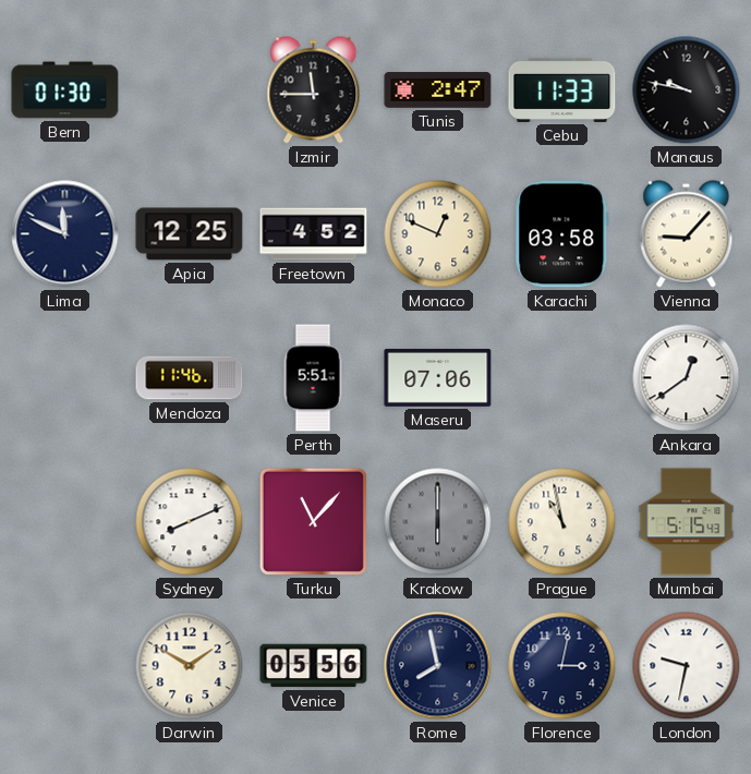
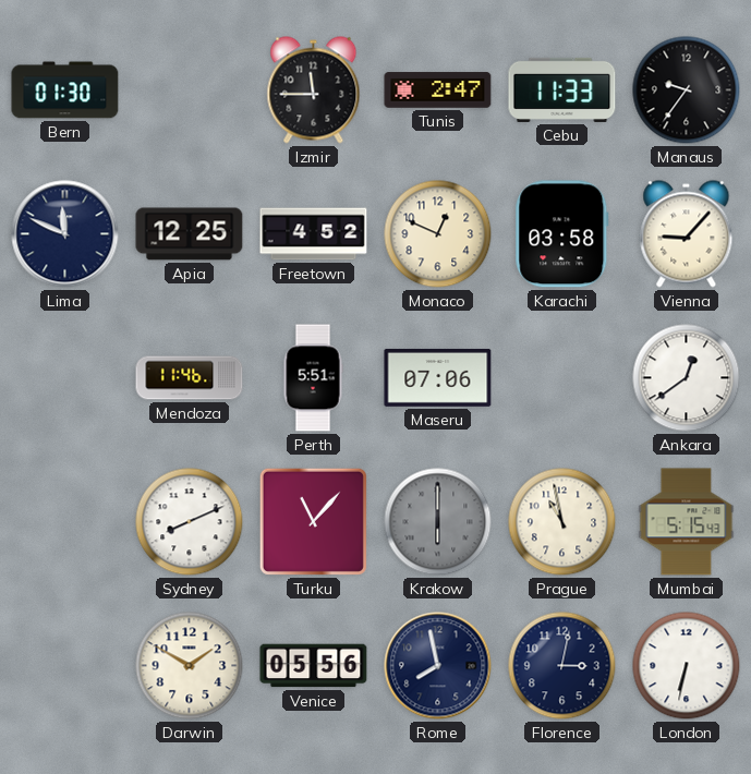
Manaus: 9:47 -> 9:36
London: 9:32 -> 6:32
